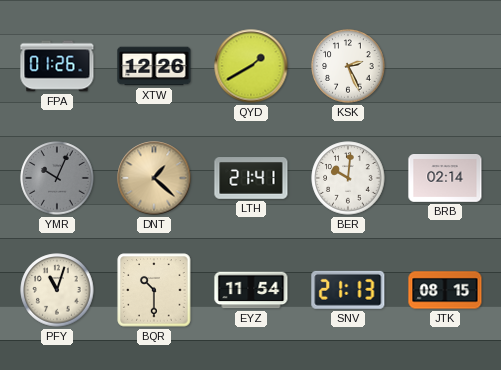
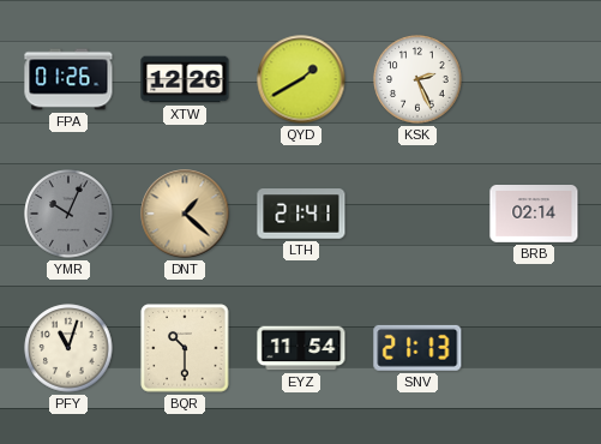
BER: 10:01 -> none
JTK: 08:15 -> none
